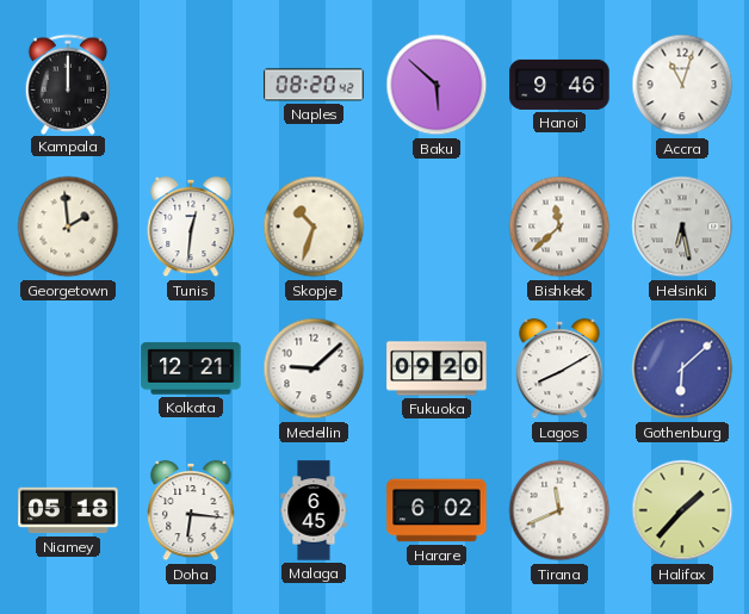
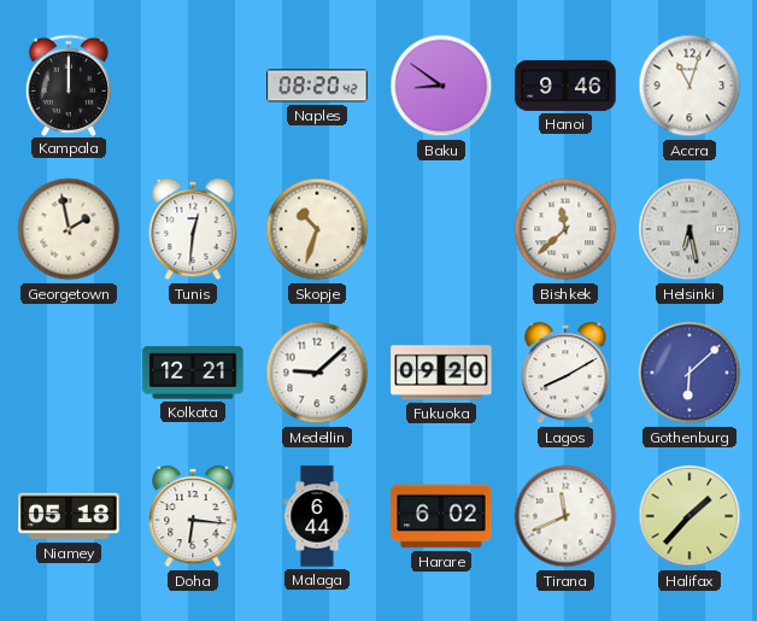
Baku: 5:52 -> 8:51
Georgetown: 1:59 -> 1:58
Malaga: 6:45 -> 6:44
